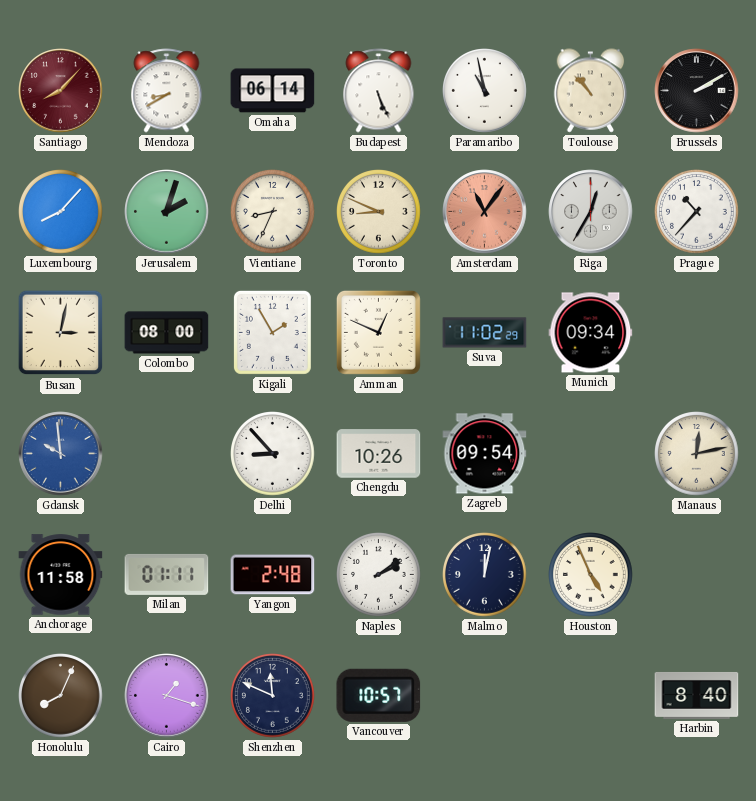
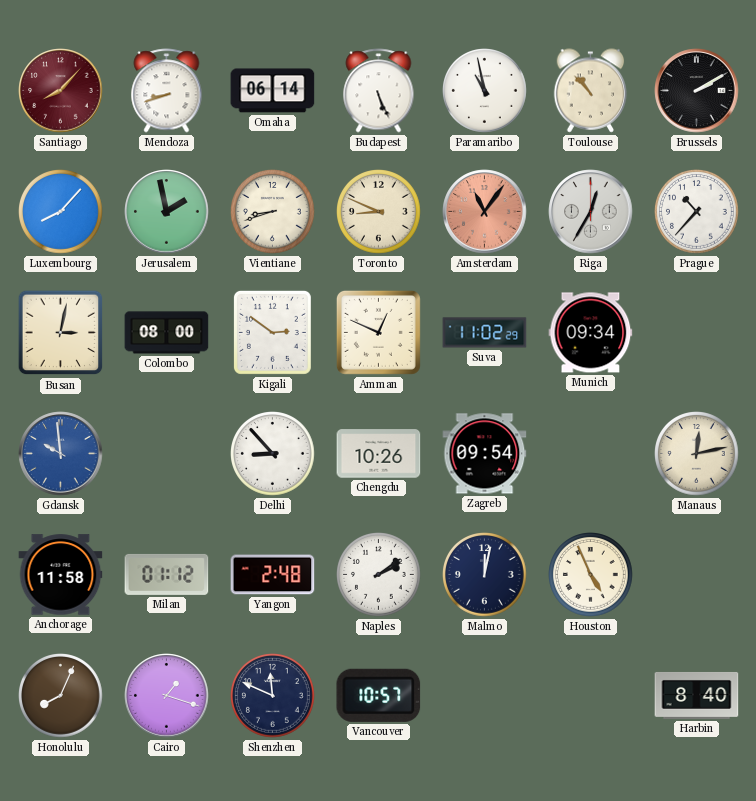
Mendoza: 8:40 -> 8:42
Jerusalem: 2:03 -> 1:58
Vientiane: 8:34 -> 8:42
Kigali: 1:55 -> 2:51
Milan: 01:11 -> 01:12
